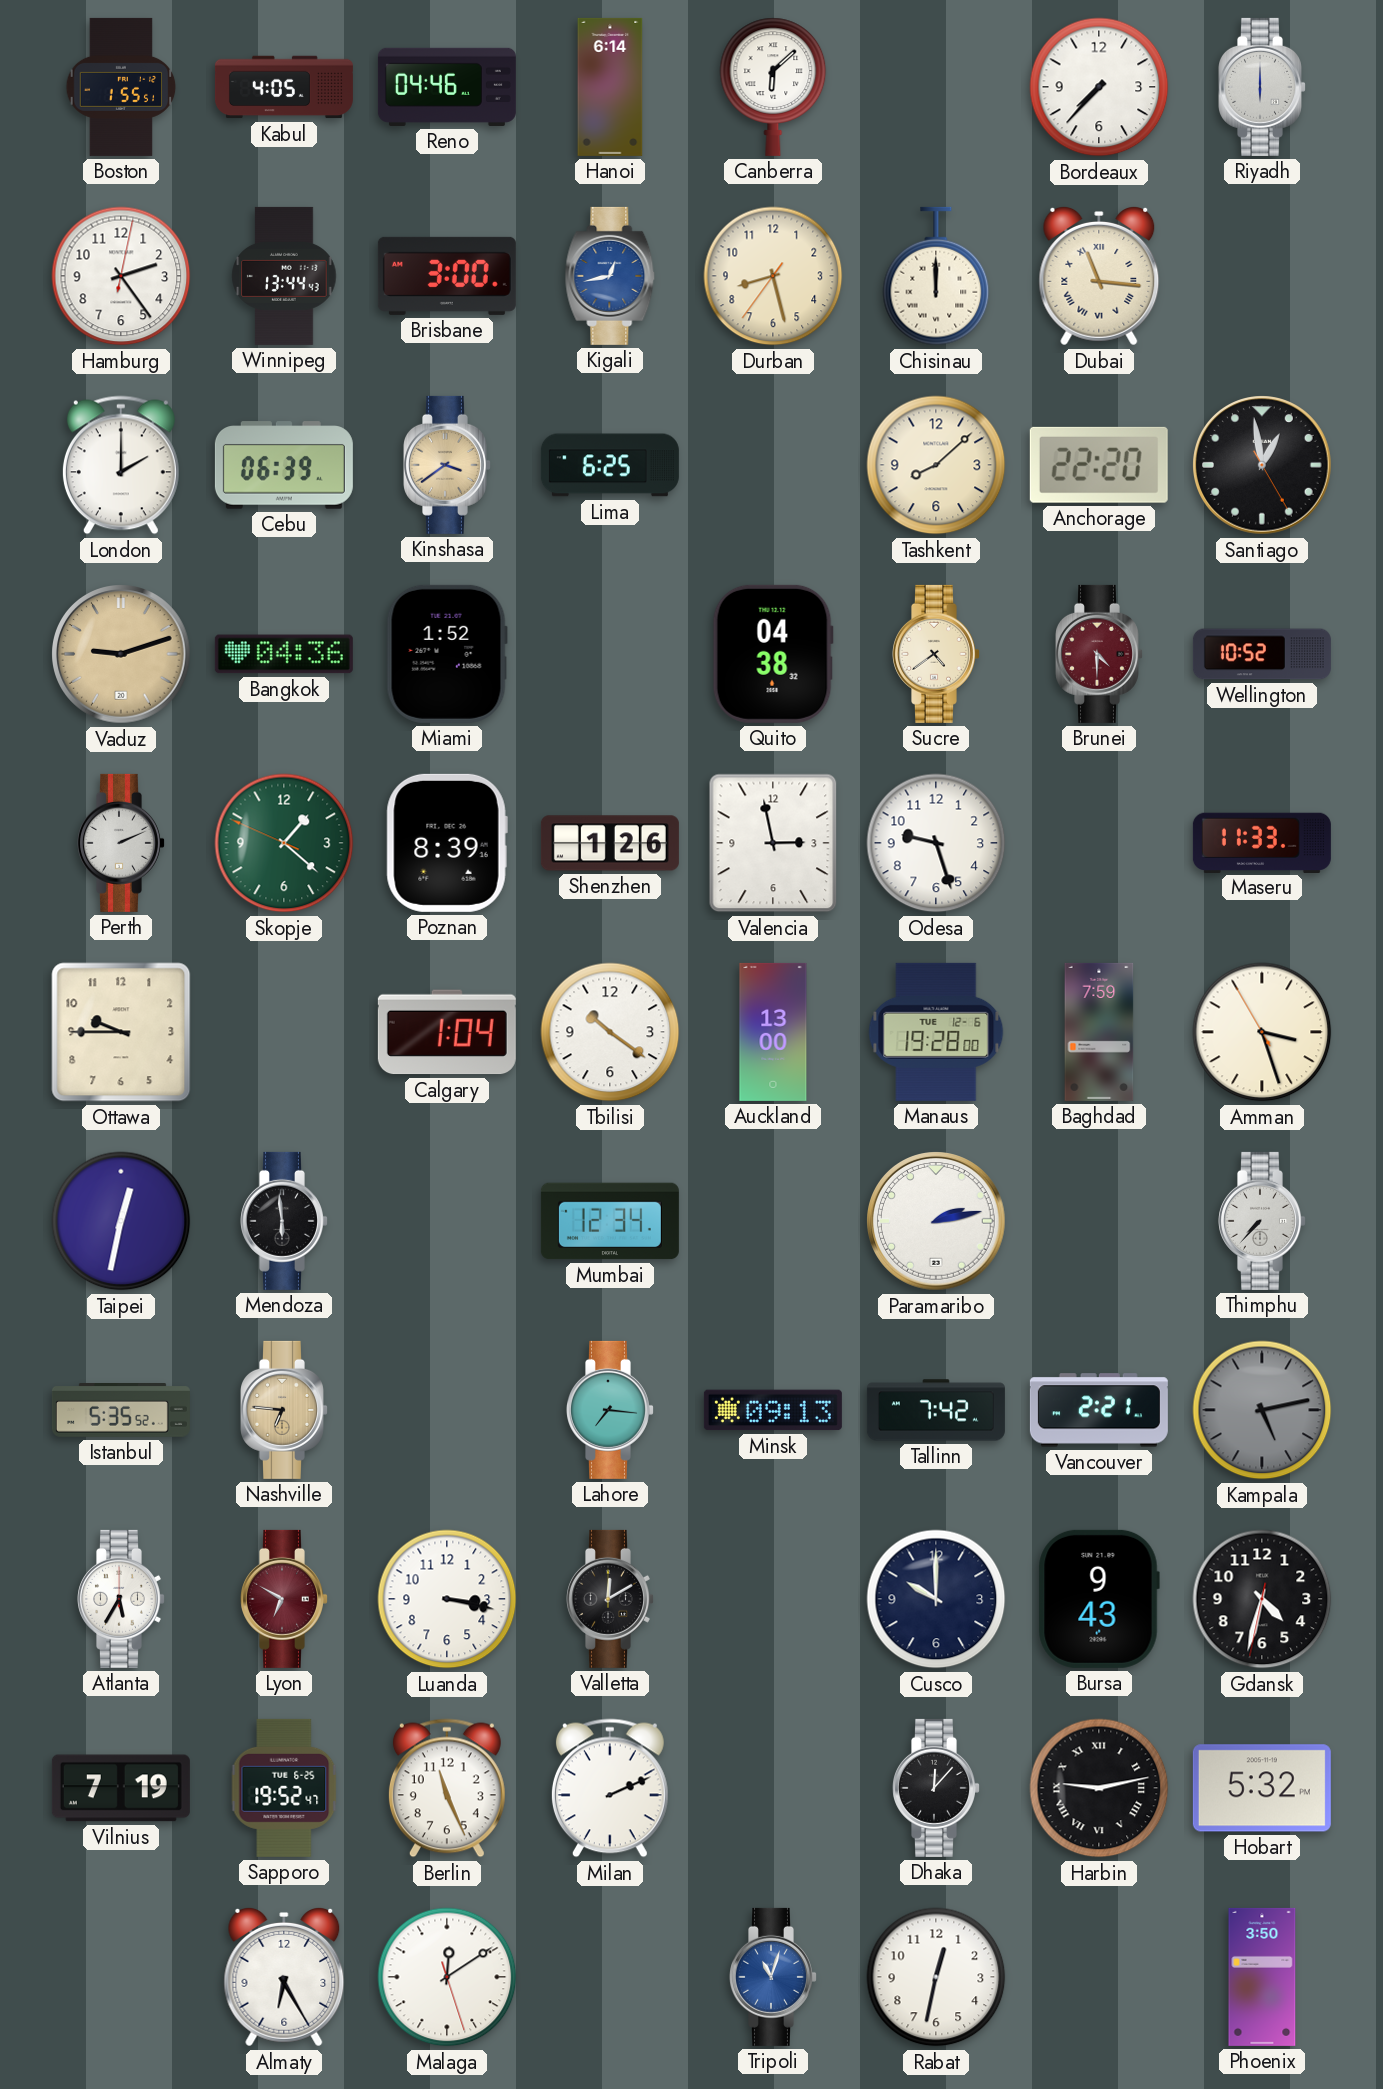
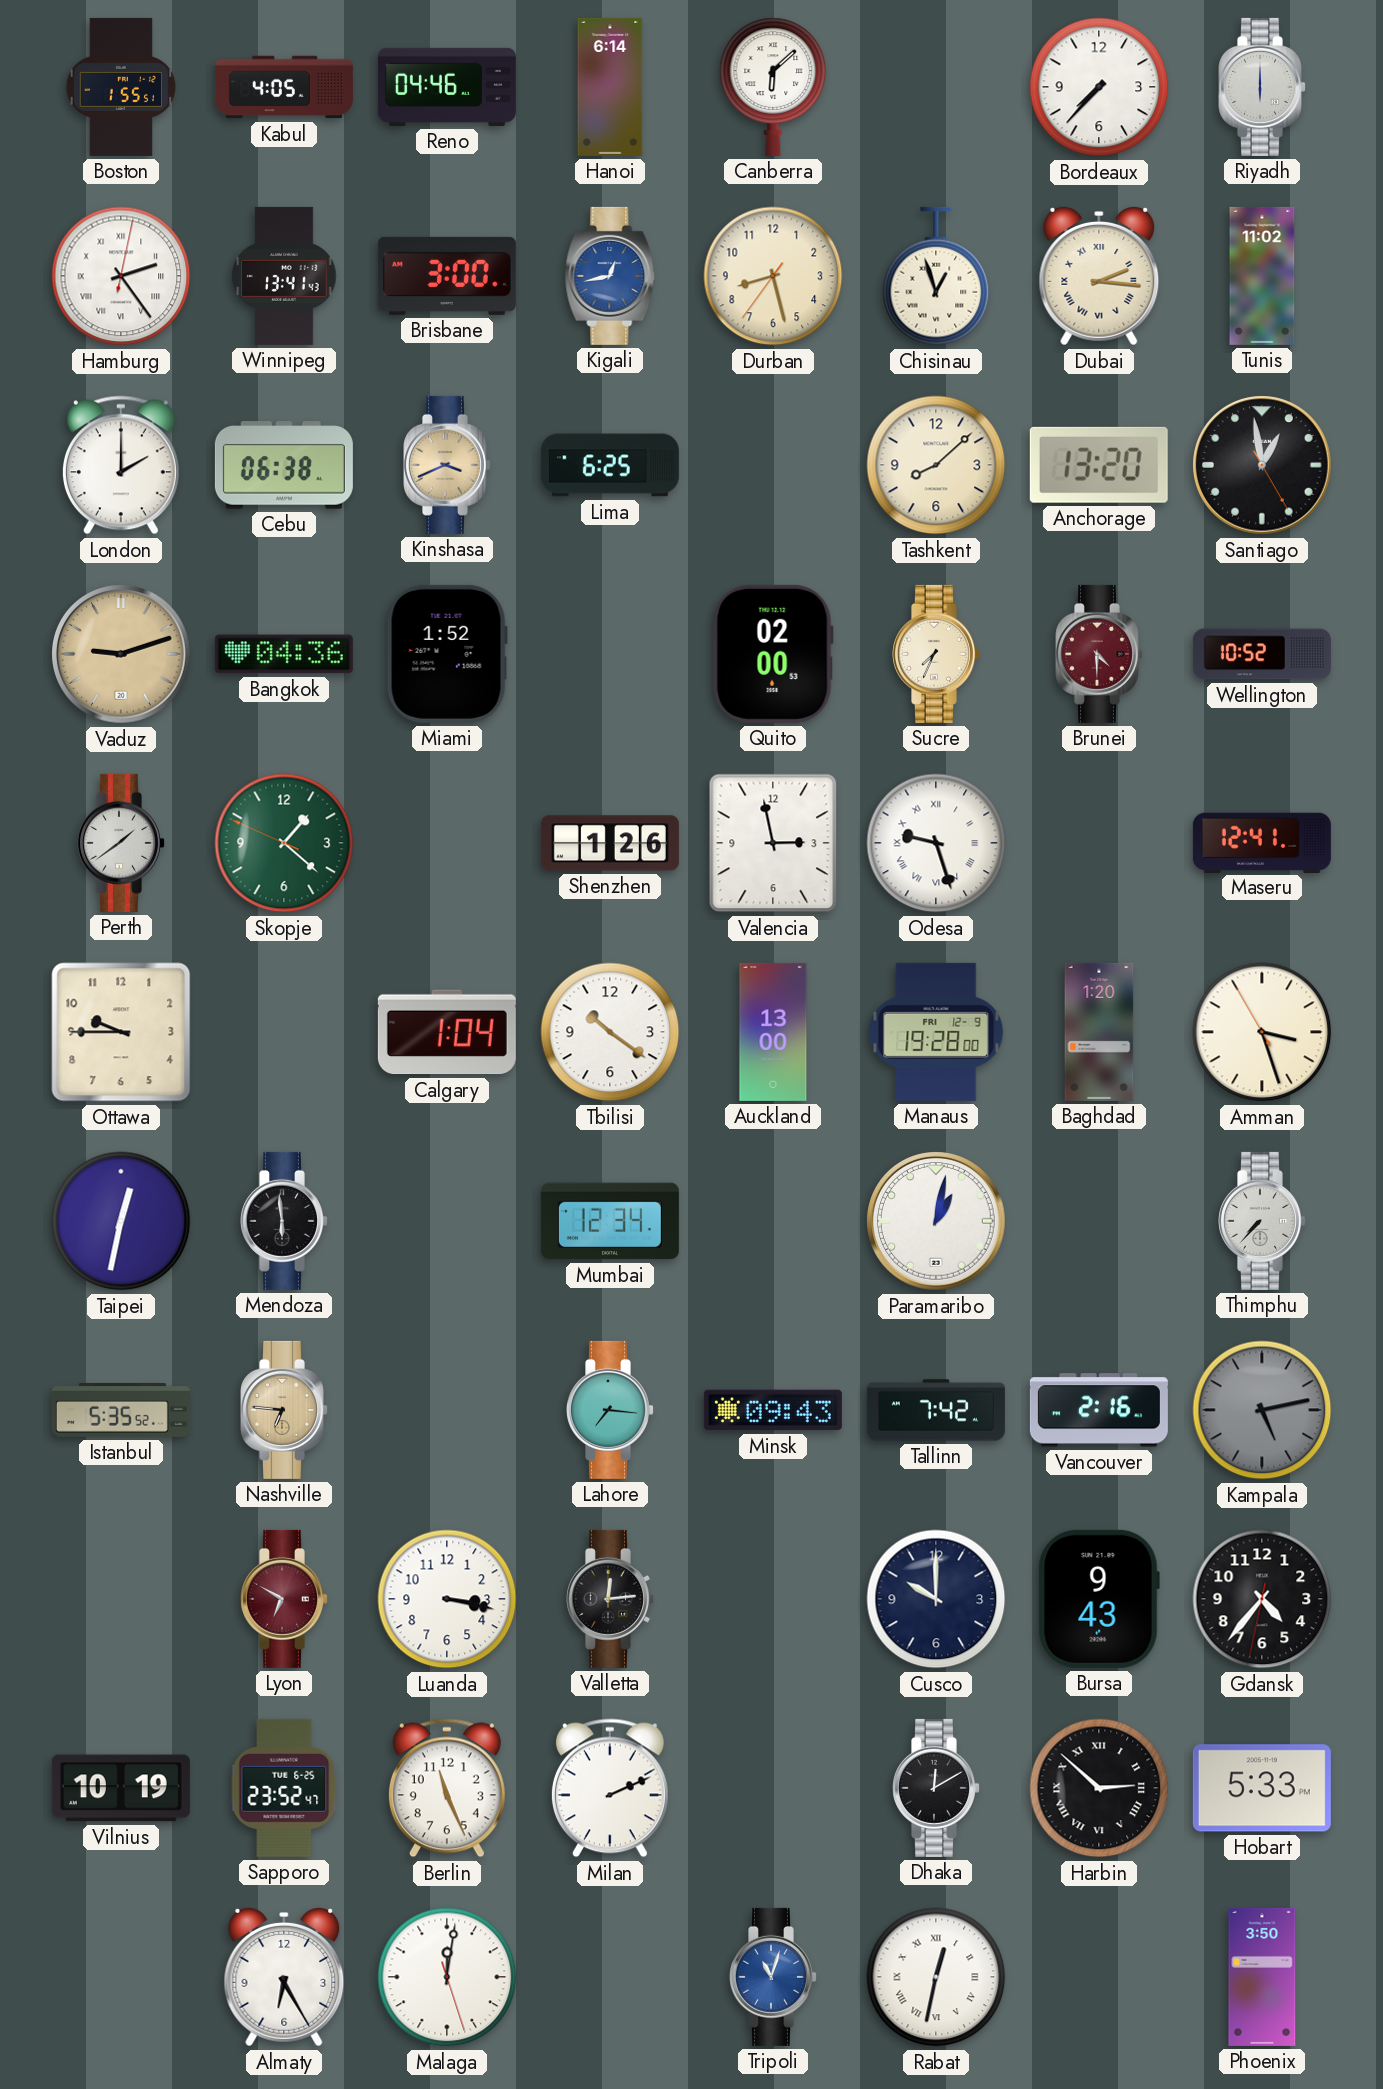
Hamburg numerals: Arabic -> Roman
Winnipeg: 13:44 -> 13:41
Chisinau: 12:00 -> 12:57
Dubai: 11:16 -> 2:16
Tunis: none -> 11:02
Cebu: 06:39 -> 06:38
Kinshasa: 3:39 -> 3:41
Anchorage: 22:20 -> 13:20
Quito: 04:38 -> 02:00
Sucre: 4:39 -> 7:34
Perth: 2:11 -> 1:39
Poznan: 8:39 -> none
Odesa numerals: Arabic -> Roman
Maseru: 11:33 -> 12:41
Manaus date: TUE 12-6 -> FRI 12-9
Baghdad: 7:59 -> 1:20
Paramaribo: 2:13 -> 1:02
Minsk: 09:13 -> 09:43
Vancouver: 2:21 -> 2:16
Atlanta: 5:35 -> none
Valletta: 12:10 -> 12:14
Gdansk: 4:32 -> 4:36
Vilnius: 7:19 -> 10:19
Sapporo: 19:52 -> 23:52
Dhaka: 12:07 -> 12:10
Harbin: 9:13 -> 2:52
Hobart: 5:32 -> 5:33
Malaga: 12:09 -> 12:01
Rabat numerals: Arabic -> Roman
